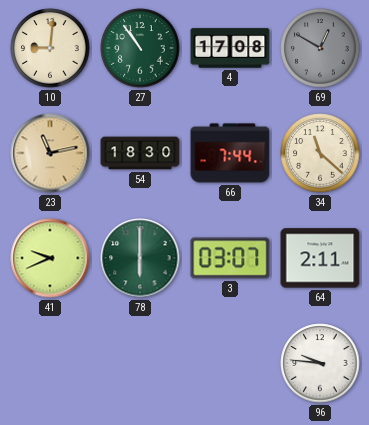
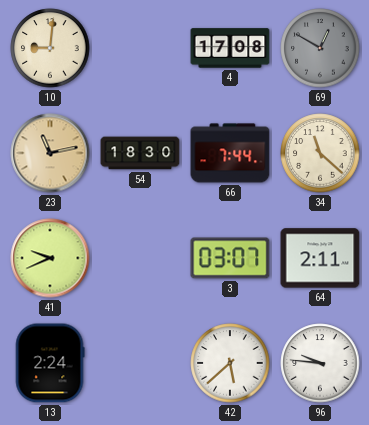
27: 10:54 -> none
78: 6:00 -> none
13: none -> 2:24
42: none -> 5:38
